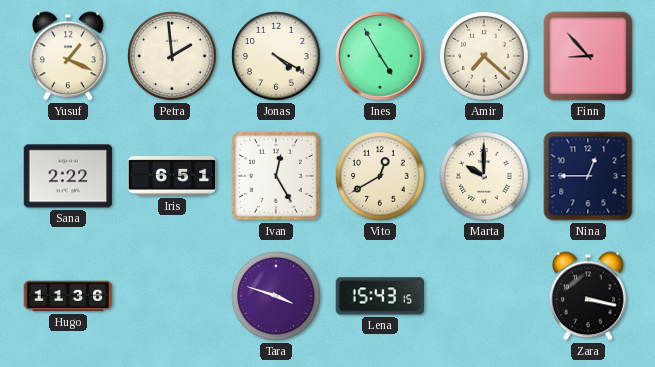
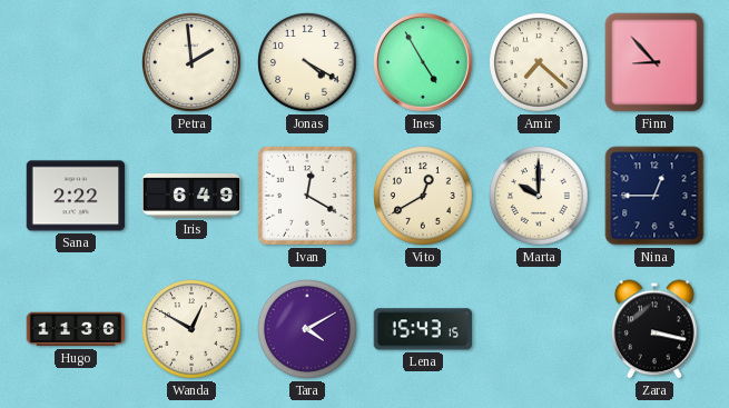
Yusuf: 1:19 -> none
Iris: 6:51 -> 6:49
Ivan: 12:25 -> 12:20
Wanda: none -> 12:50
Tara: 3:48 -> 4:10
